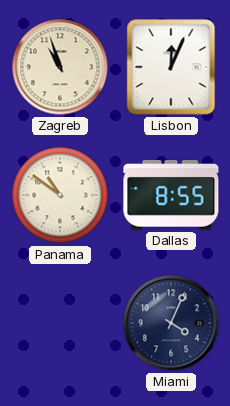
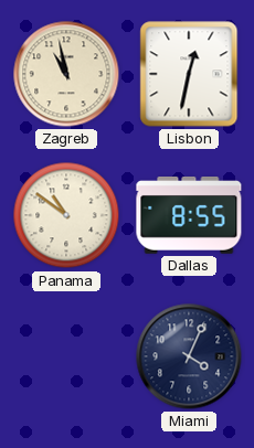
Zagreb: 10:57 -> 10:58
Lisbon: 12:04 -> 12:32
